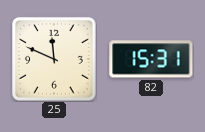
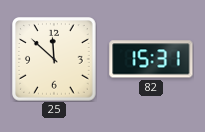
25: 11:49 -> 11:52
